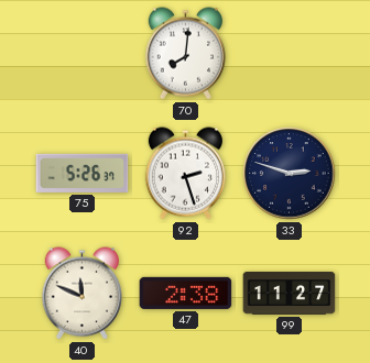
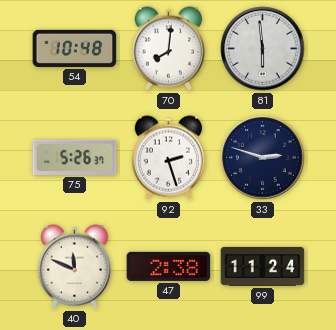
54: none -> 10:48
81: none -> 5:59
99: 11:27 -> 11:24
